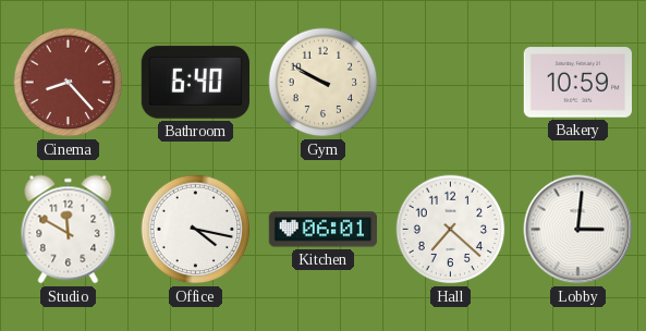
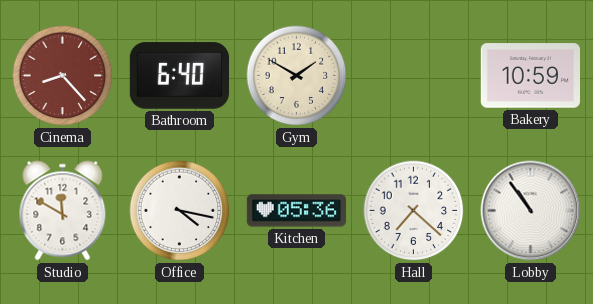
Gym: 9:50 -> 1:50
Kitchen: 06:01 -> 05:36
Lobby: 3:01 -> 10:54
